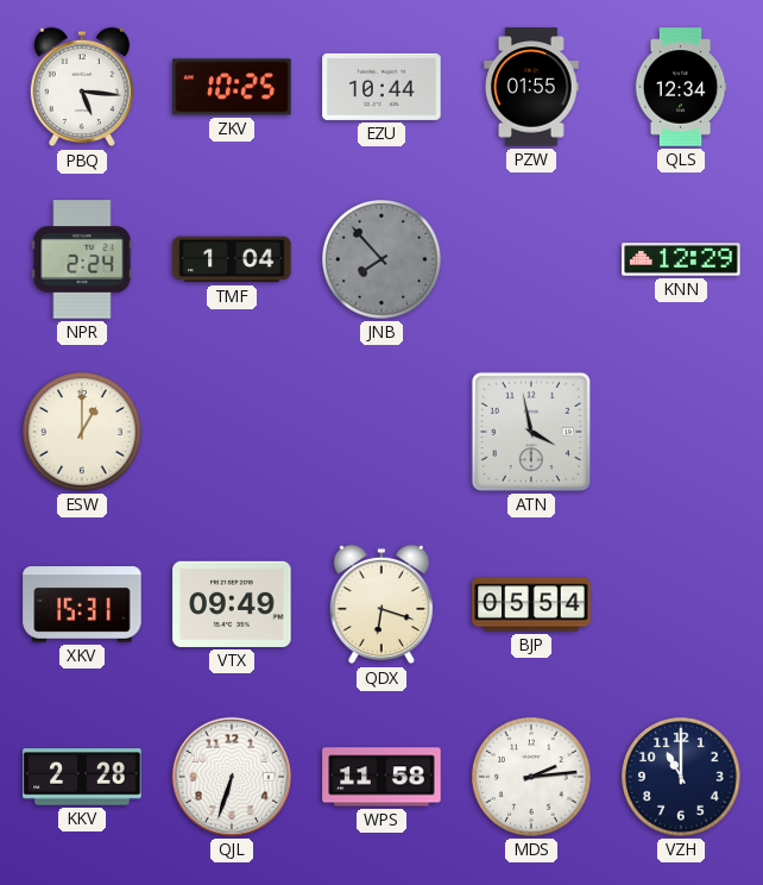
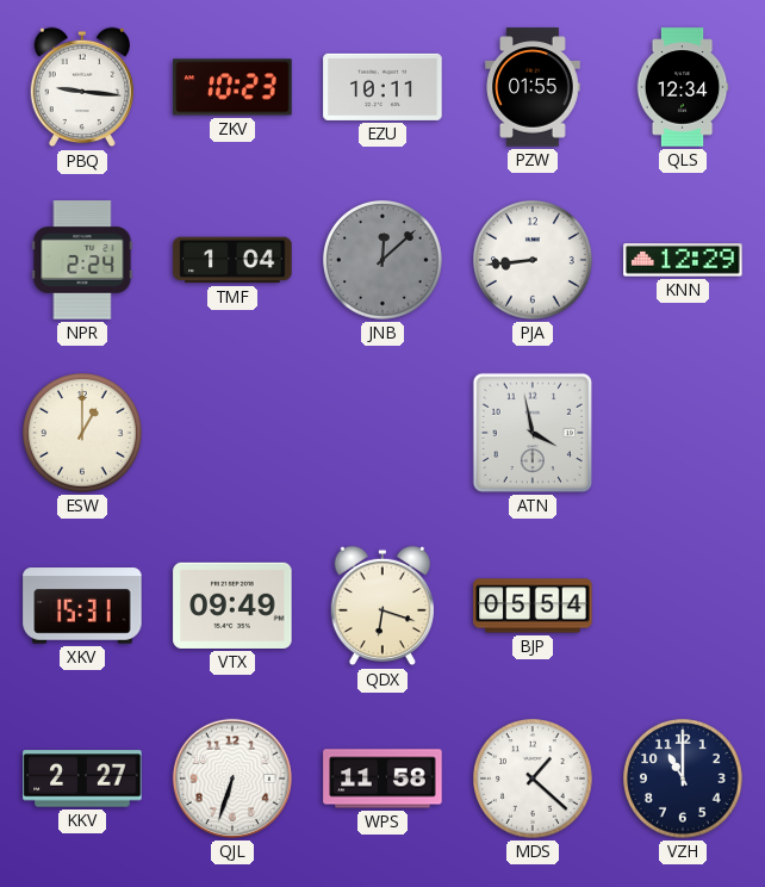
PBQ: 5:16 -> 9:16
ZKV: 10:25 -> 10:23
EZU: 10:44 -> 10:11
JNB: 7:53 -> 12:08
PJA: none -> 8:44
KKV: 2:28 -> 2:27
MDS: 2:14 -> 1:22
